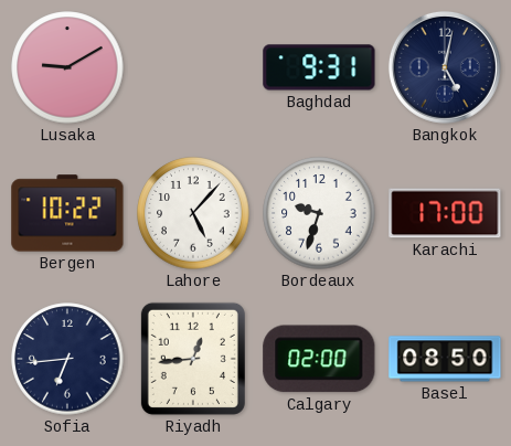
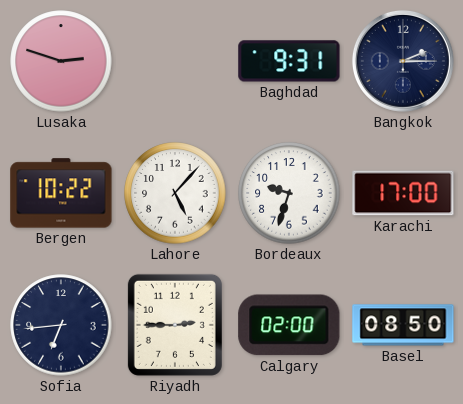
Lusaka: 9:10 -> 2:48
Bangkok: 5:02 -> 2:15
Riyadh: 12:44 -> 2:45
